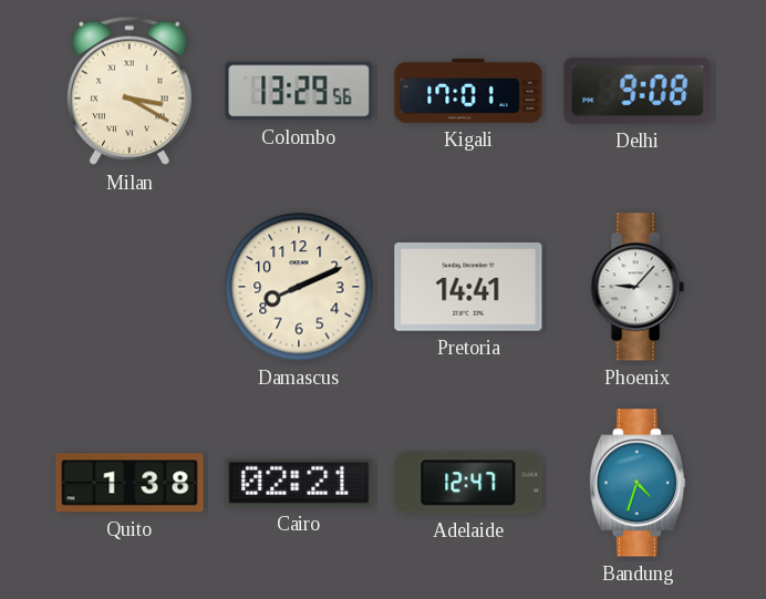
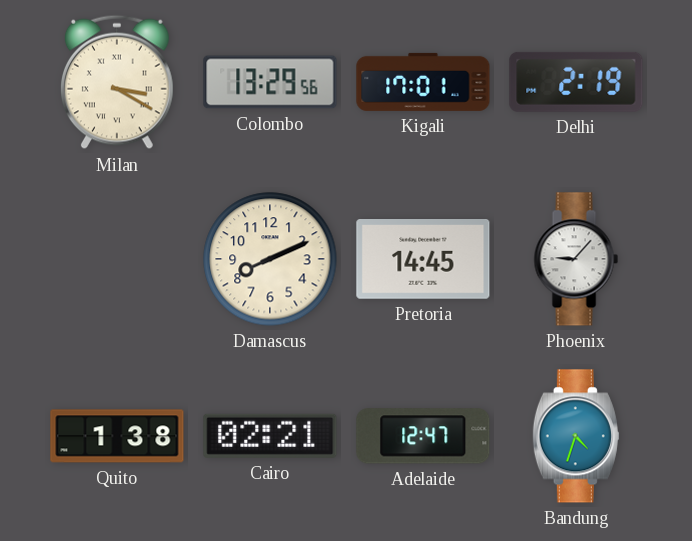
Delhi: 9:08 -> 2:19
Pretoria: 14:41 -> 14:45
